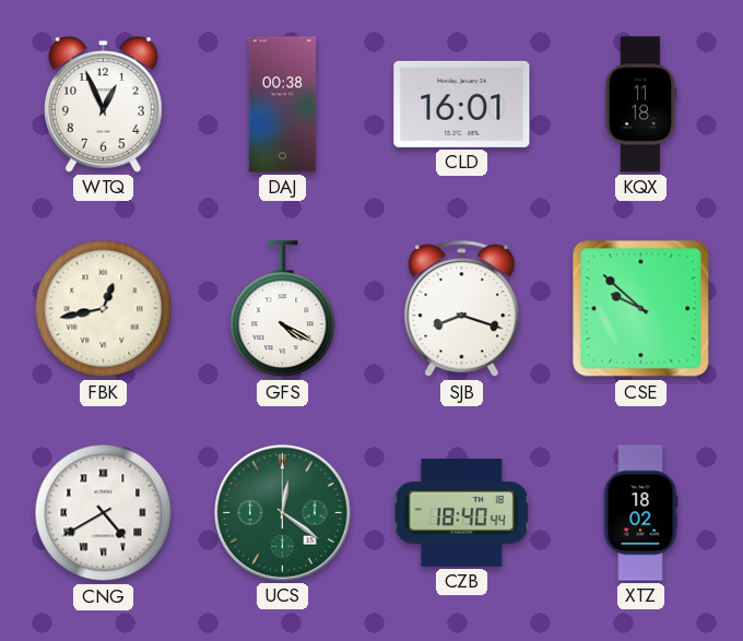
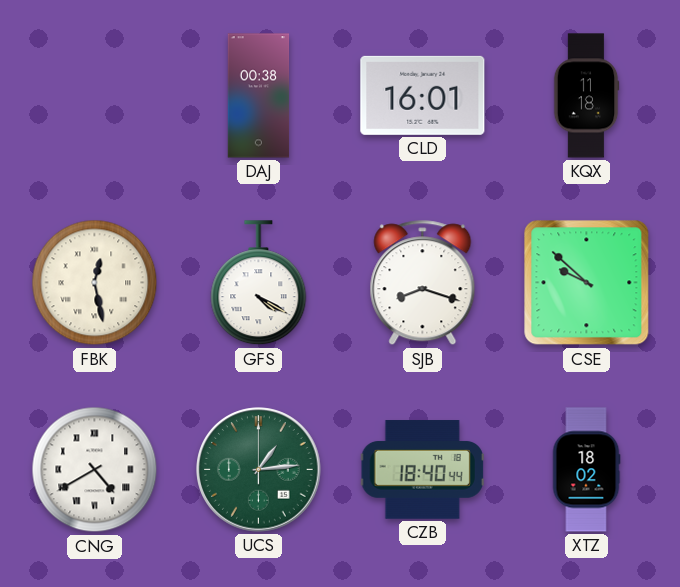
WTQ: 12:56 -> none
FBK: 12:43 -> 12:28
UCS: 12:21 -> 1:14
